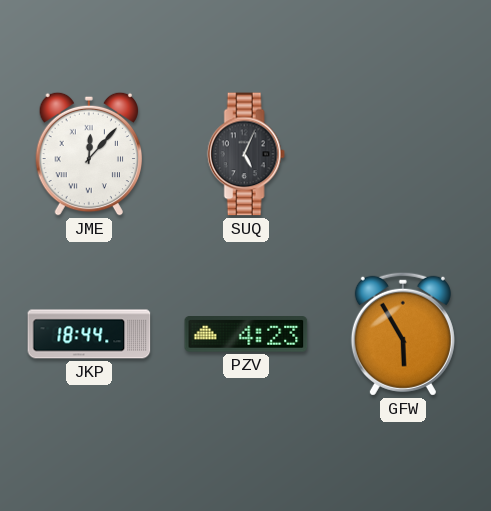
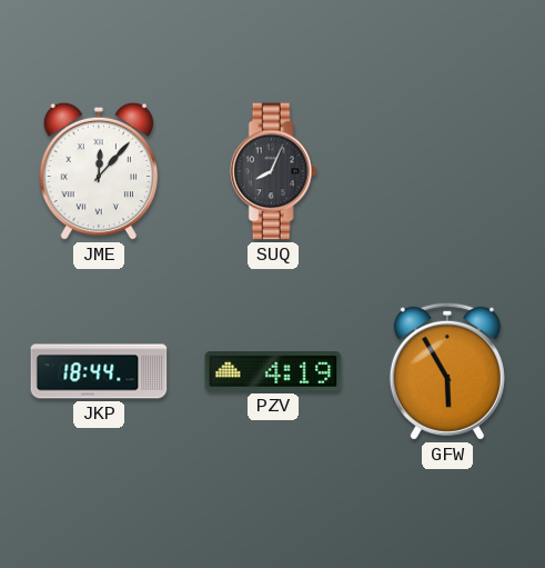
SUQ: 5:04 -> 8:04
PZV: 4:23 -> 4:19
